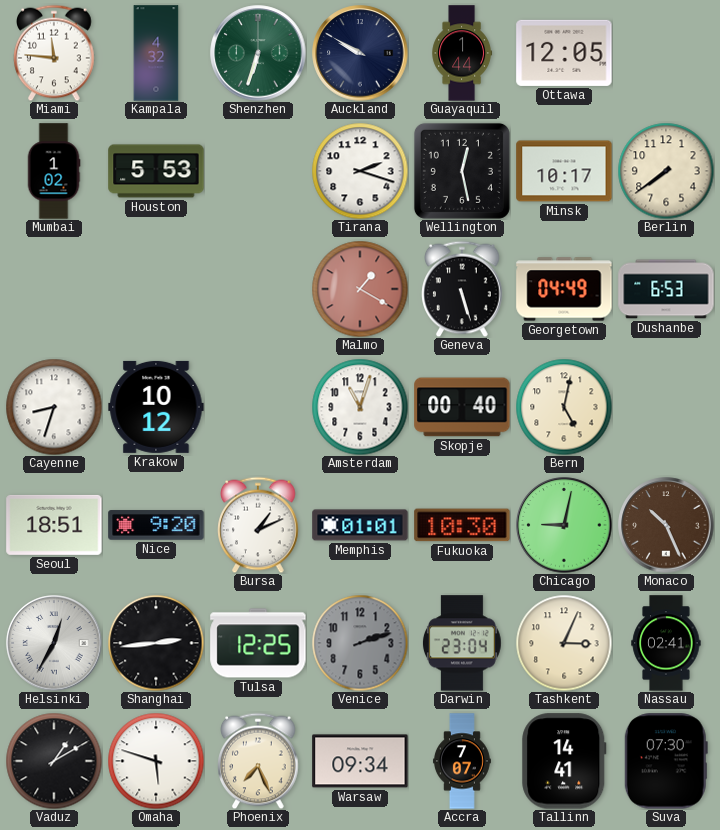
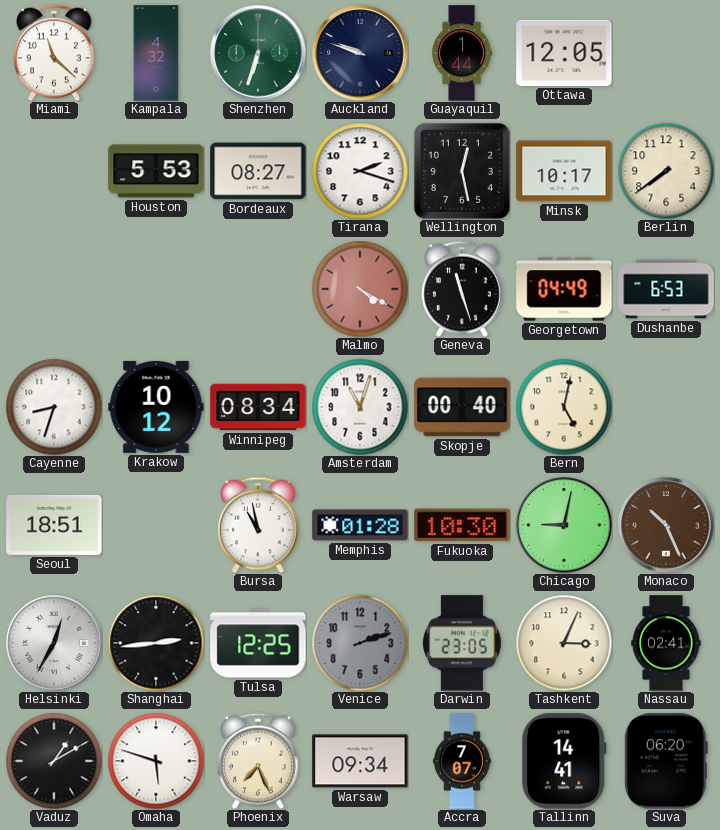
Miami: 11:46 -> 11:22
Auckland: 9:50 -> 9:48
Mumbai: 1:02 -> none
Bordeaux: none -> 08:27
Malmo: 1:20 -> 4:20
Geneva: 5:27 -> 11:27
Winnipeg: none -> 08:34
Nice: 9:20 -> none
Bursa: 1:11 -> 10:58
Memphis: 01:01 -> 01:28
Darwin: 23:04 -> 23:05
Suva: 07:30 -> 06:20
